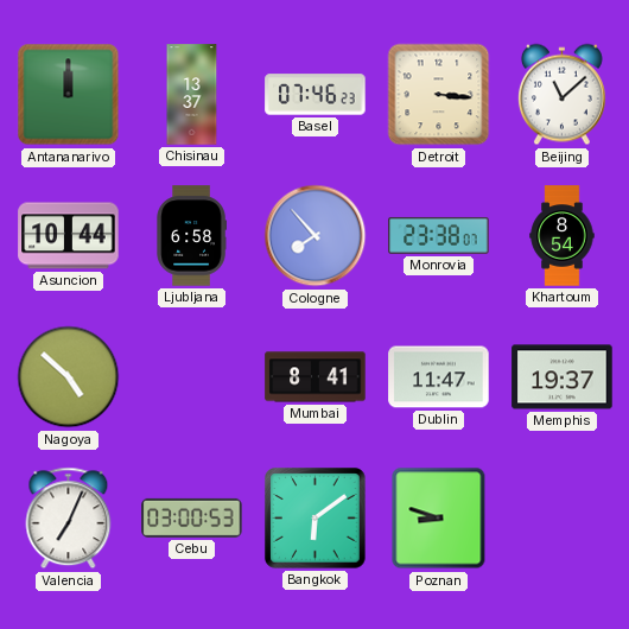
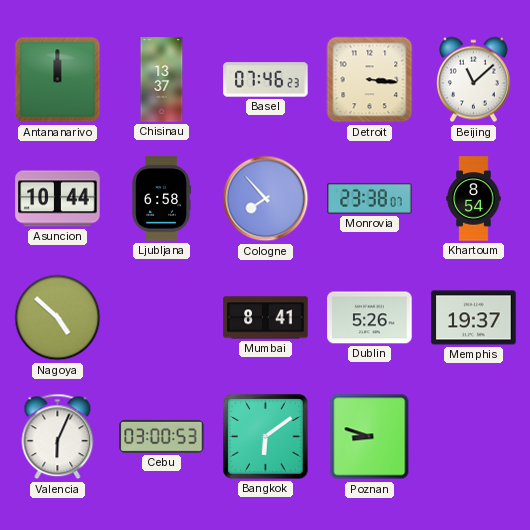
Dublin: 11:47 -> 5:26
Valencia: 7:04 -> 6:04
